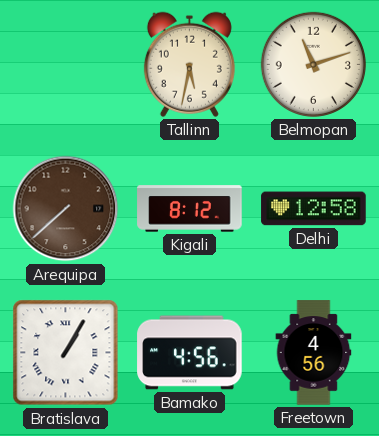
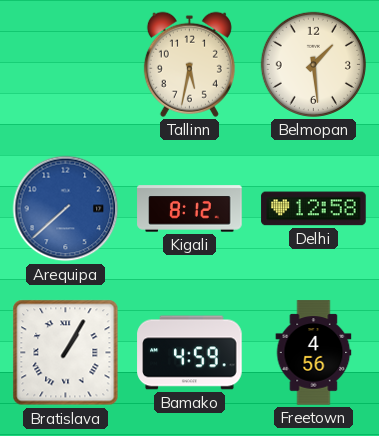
Belmopan: 11:12 -> 1:29
Arequipa dial: brown -> blue
Bamako: 4:56 -> 4:59
